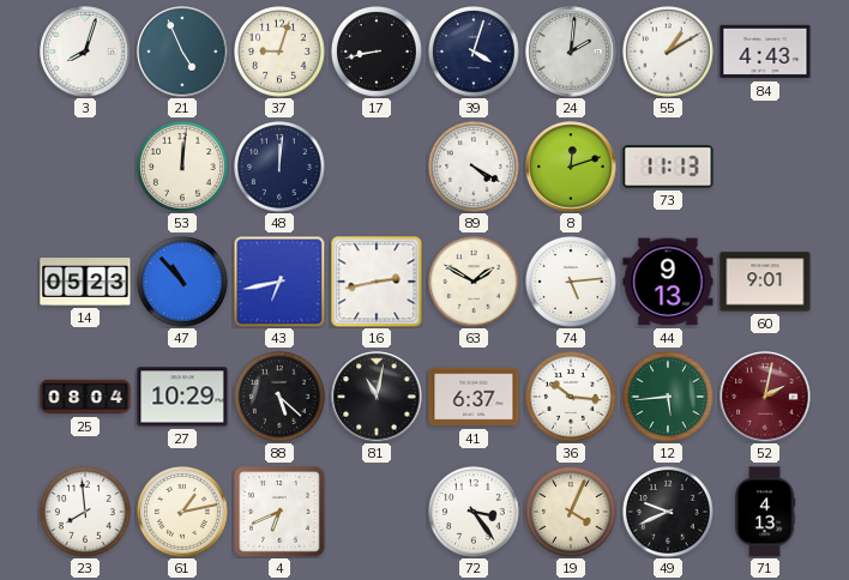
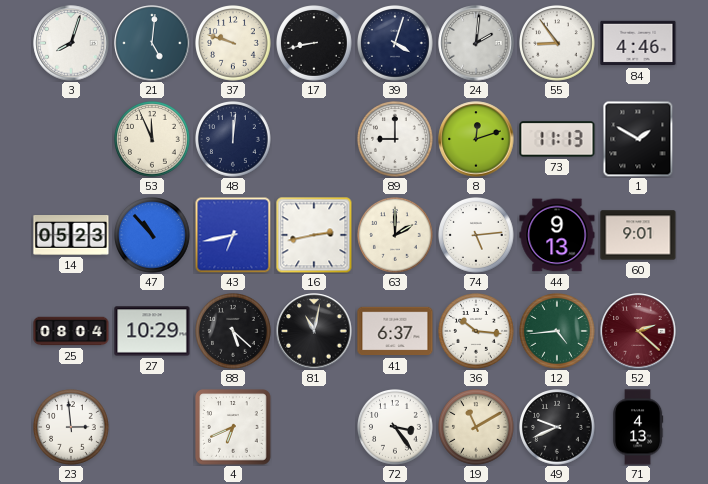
21: 4:56 -> 5:01
37: 9:03 -> 9:48
55: 1:10 -> 8:54
84: 4:43 -> 4:46
53: 12:01 -> 11:56
89: 4:20 -> 9:00
1: none -> 1:50
63: 1:50 -> 2:00
12: 5:44 -> 4:44
52: 2:02 -> 2:22
23: 7:59 -> 2:59
61: 1:13 -> none
19: 4:04 -> 11:10
